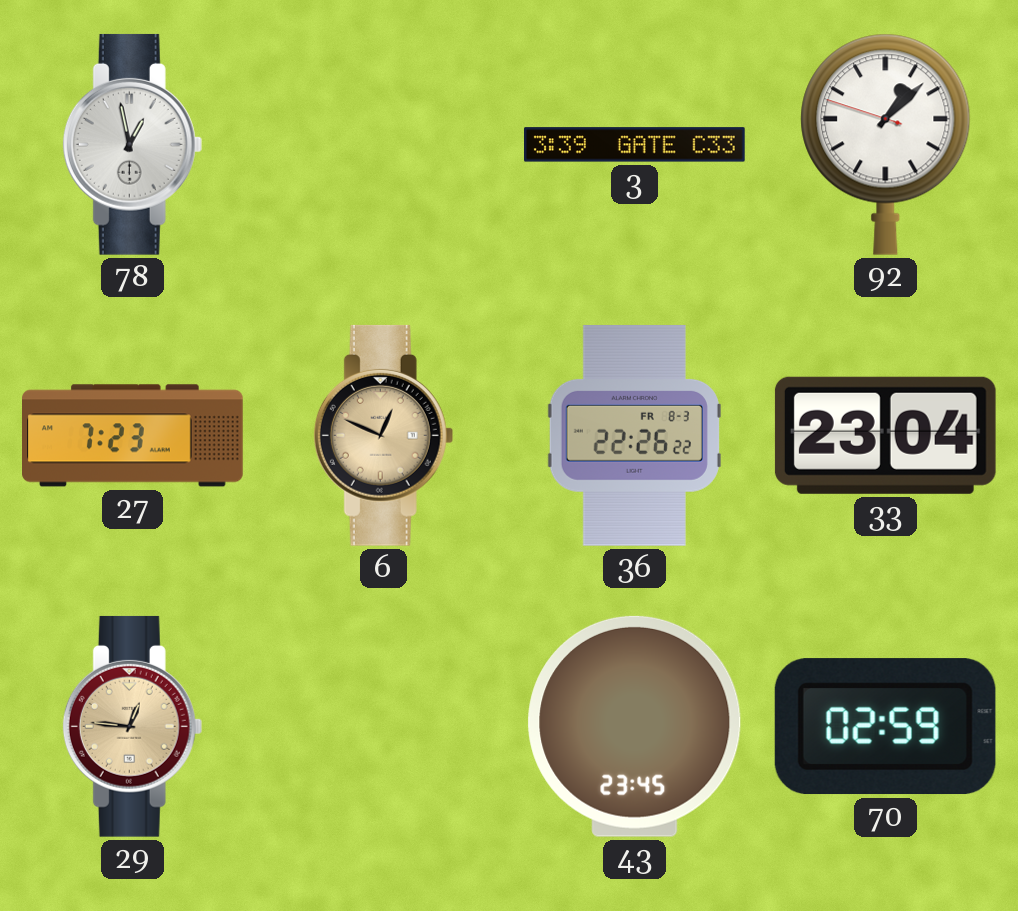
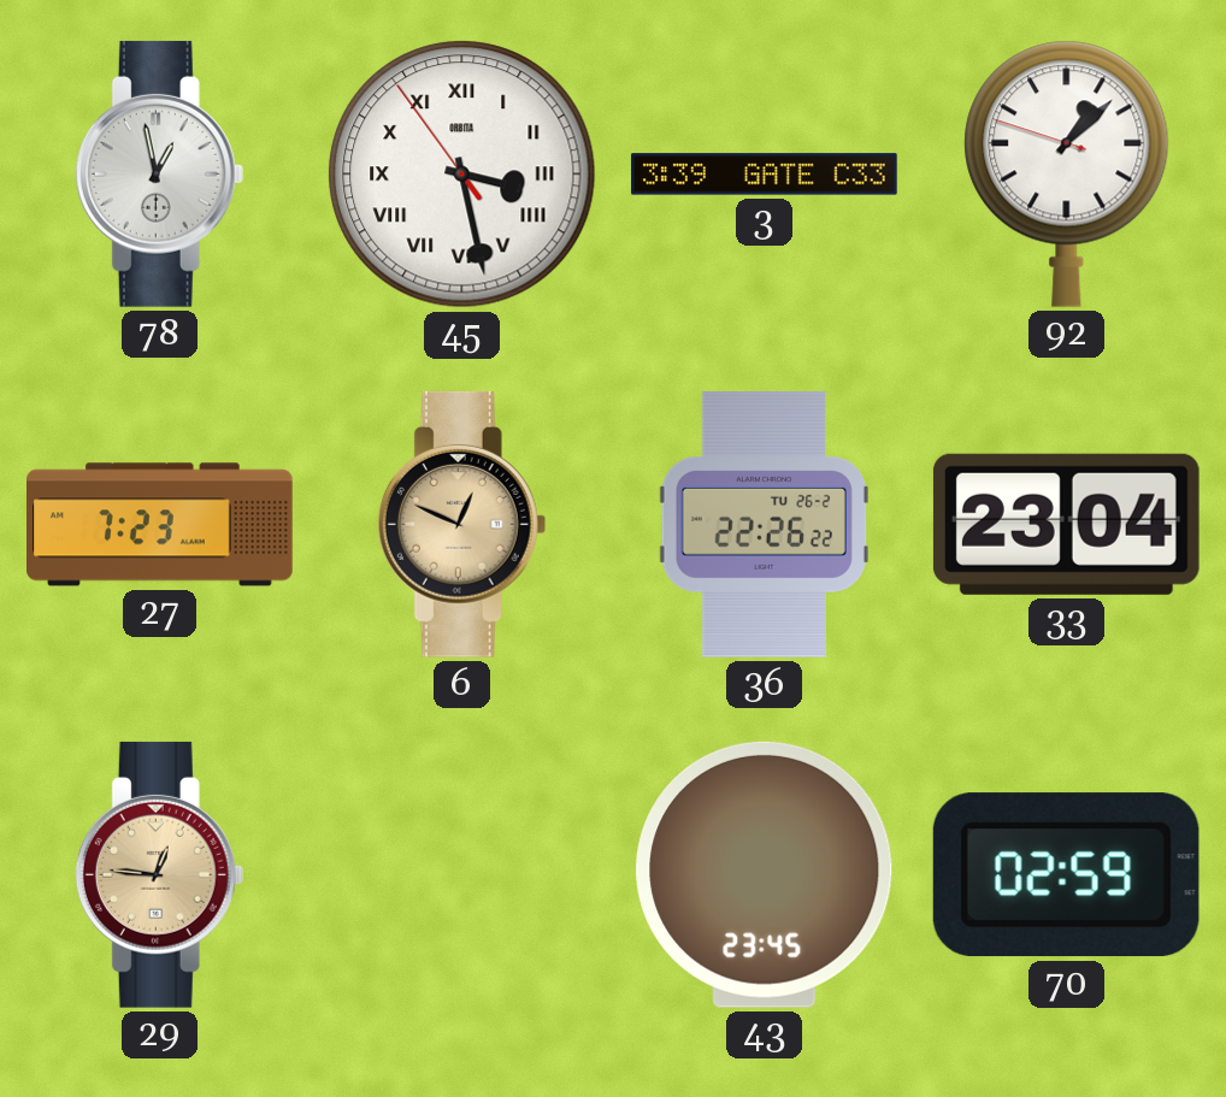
45: none -> 3:27
36 date: FR 8-3 -> TU 26-2
